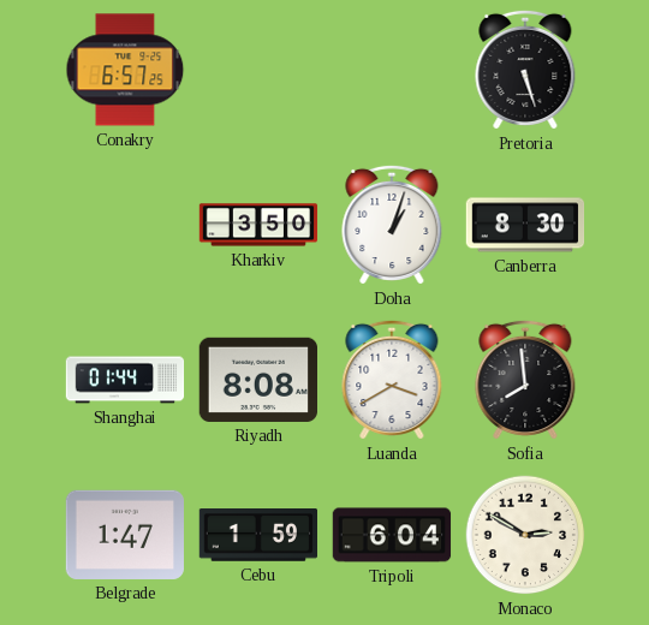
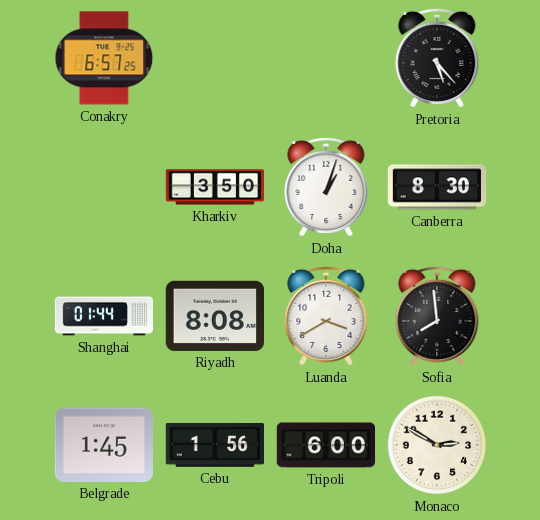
Pretoria: 5:27 -> 5:23
Belgrade: 1:47 -> 1:45
Cebu: 1:59 -> 1:56
Tripoli: 6:04 -> 6:00
